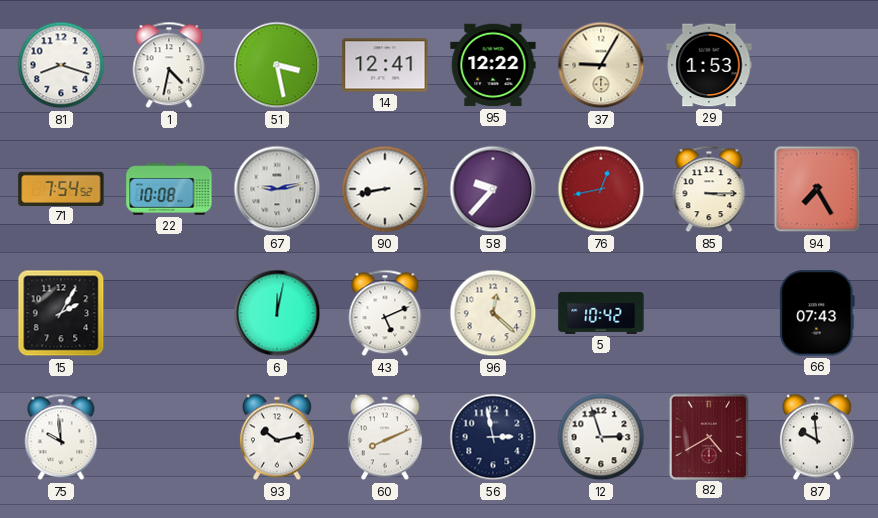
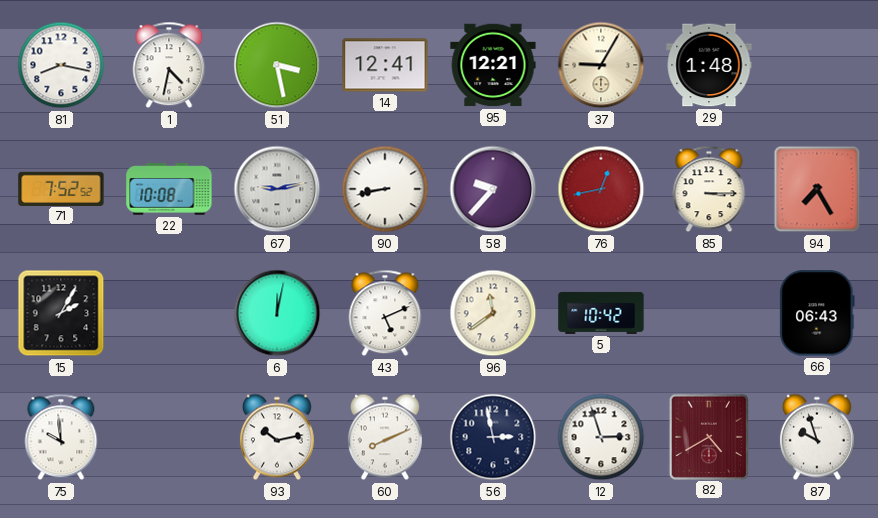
81: 8:18 -> 8:17
95: 12:22 -> 12:21
29: 1:53 -> 1:48
71: 7:54 -> 7:52
96: 12:22 -> 11:39
66: 07:43 -> 06:43
87: 9:59 -> 9:57
